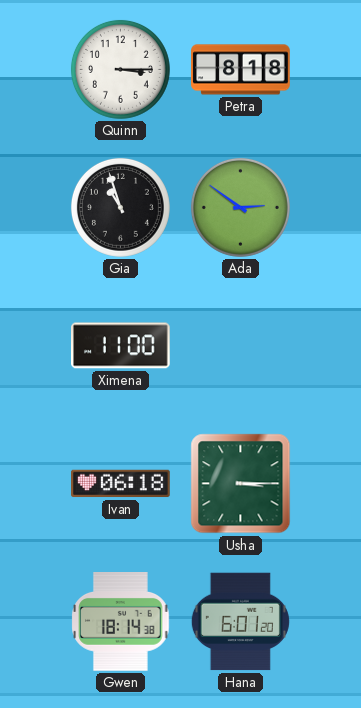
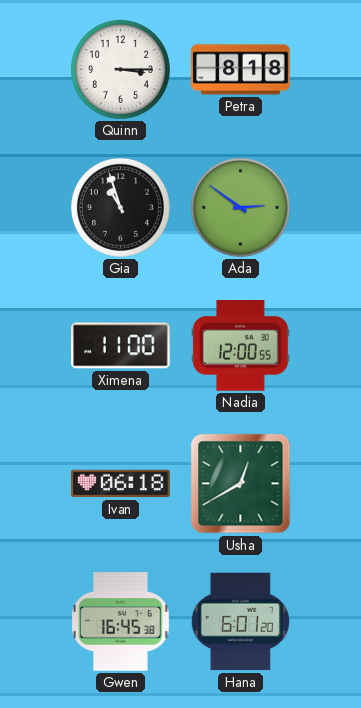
Nadia: none -> 12:00
Usha: 3:15 -> 12:40
Gwen: 18:14 -> 16:45
